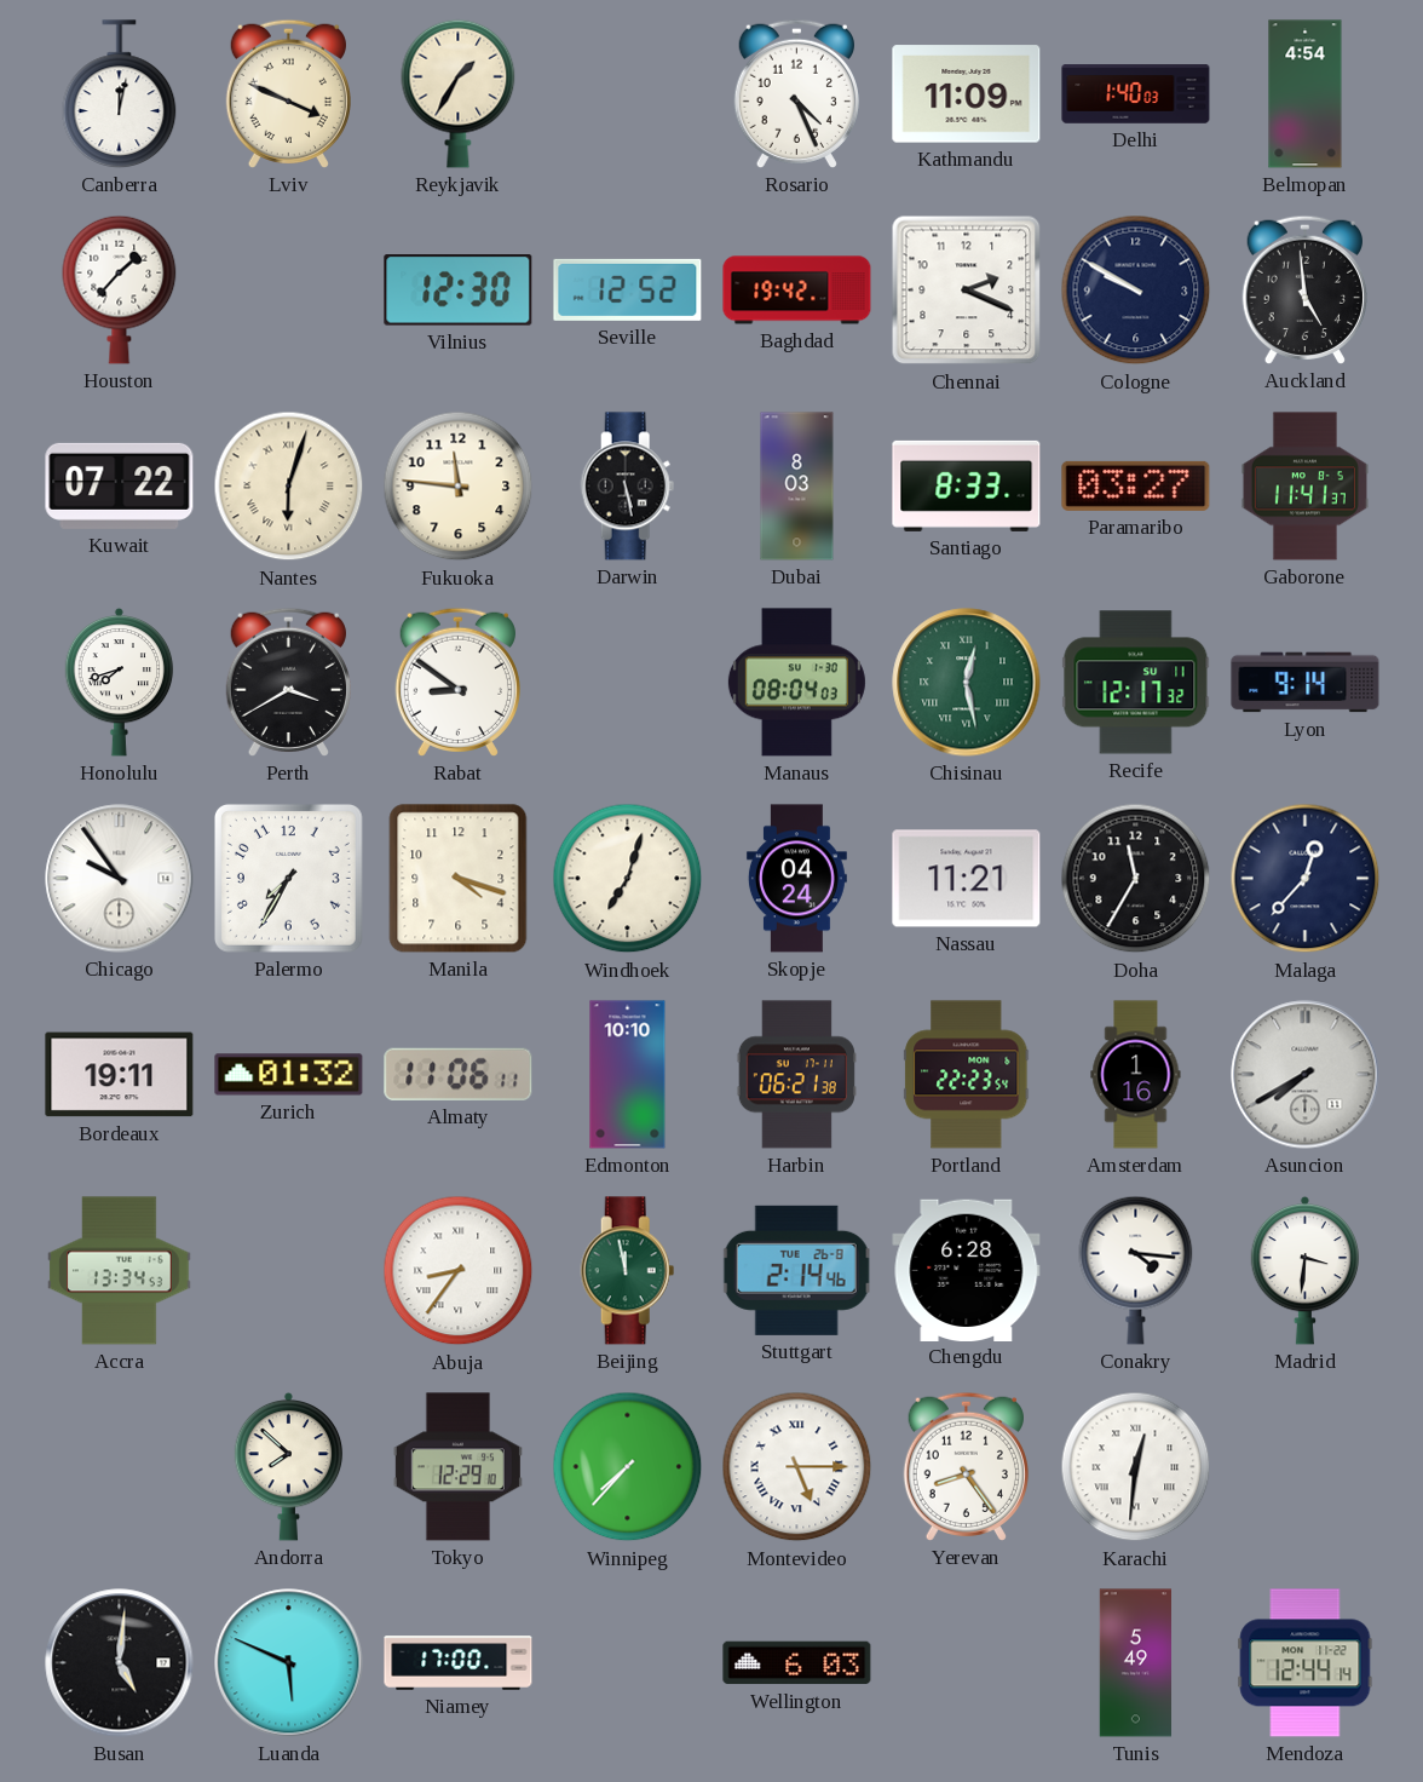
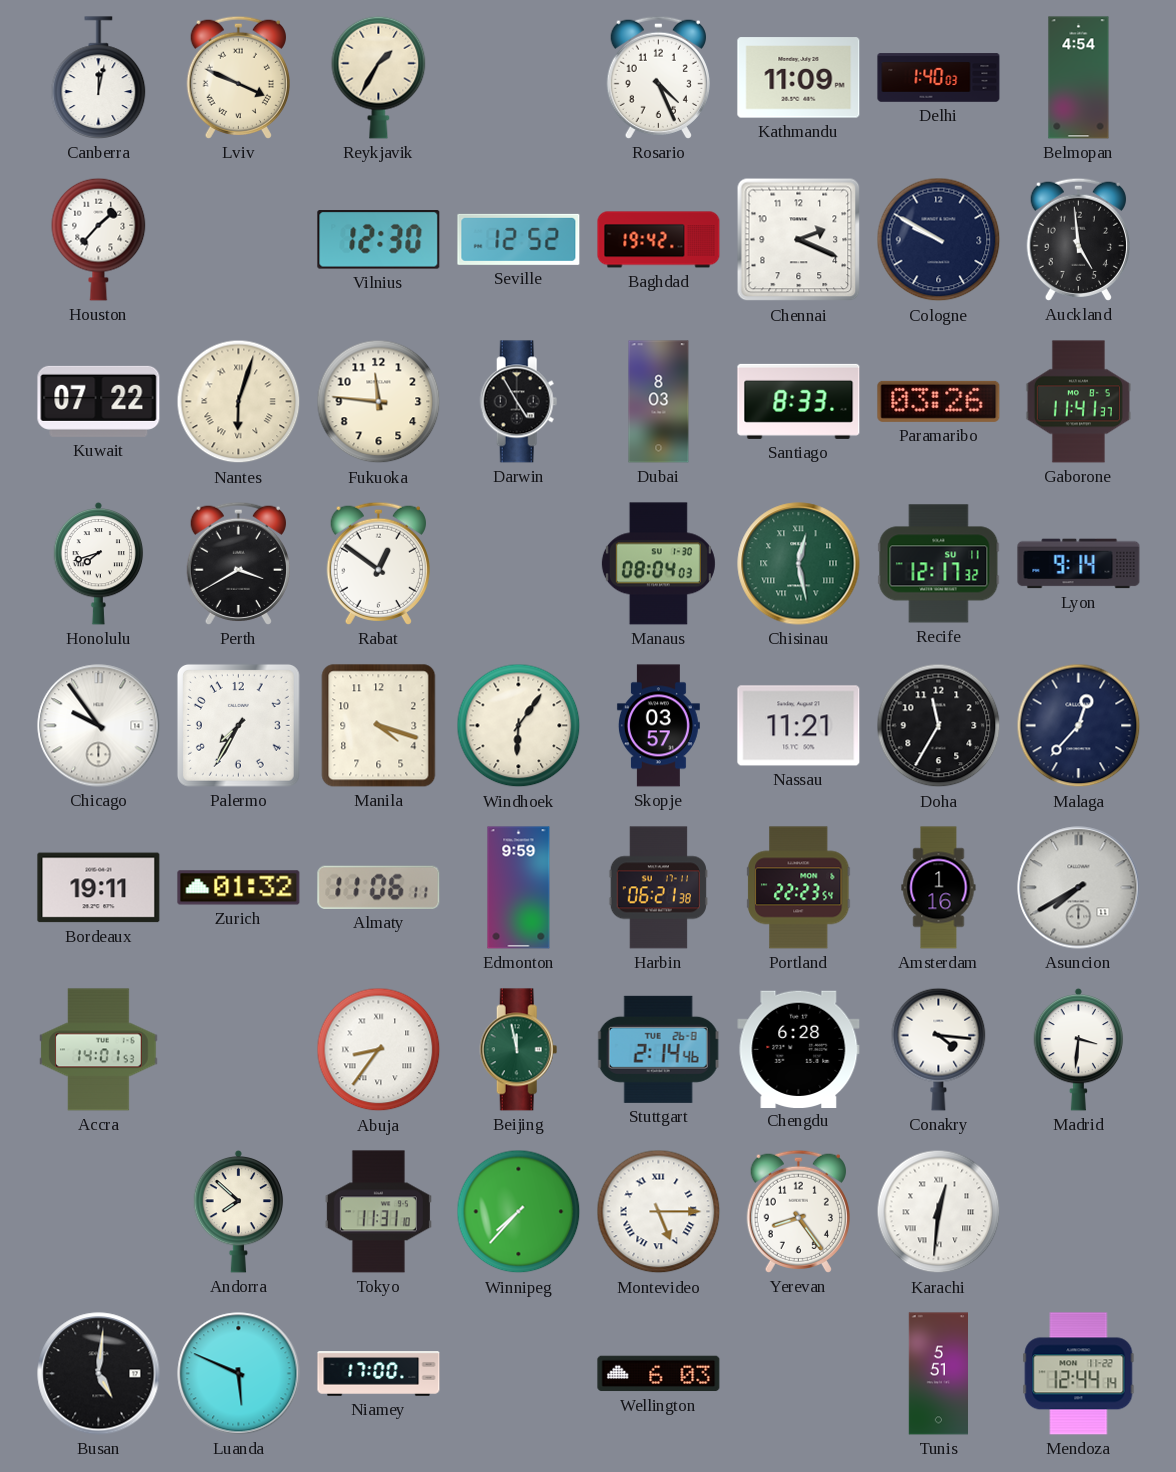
Darwin: 5:28 -> 4:55
Paramaribo: 03:27 -> 03:26
Rabat: 8:51 -> 12:51
Windhoek: 7:03 -> 6:06
Skopje: 04:24 -> 03:57
Edmonton: 10:10 -> 9:59
Accra: 13:34 -> 14:01
Tokyo: 12:29 -> 11:31
Tunis: 5:49 -> 5:51
